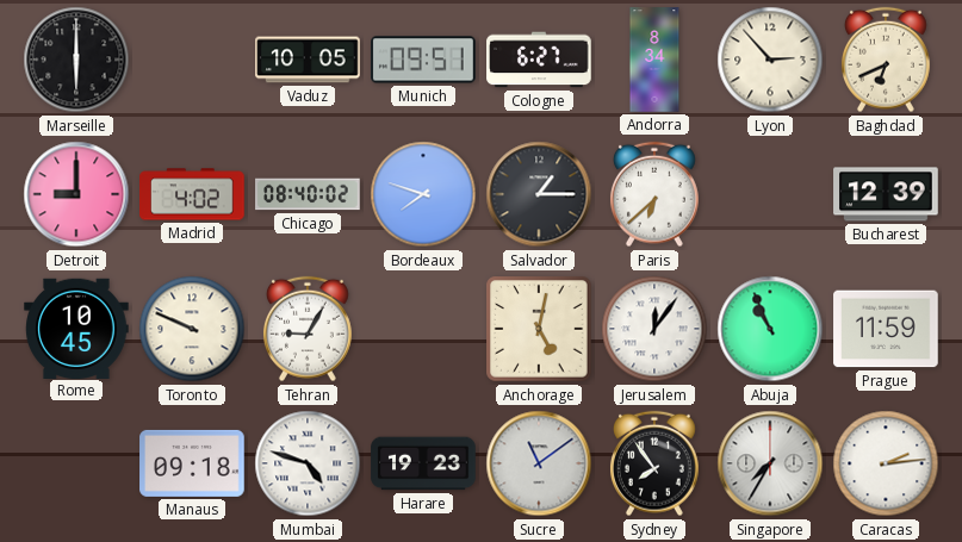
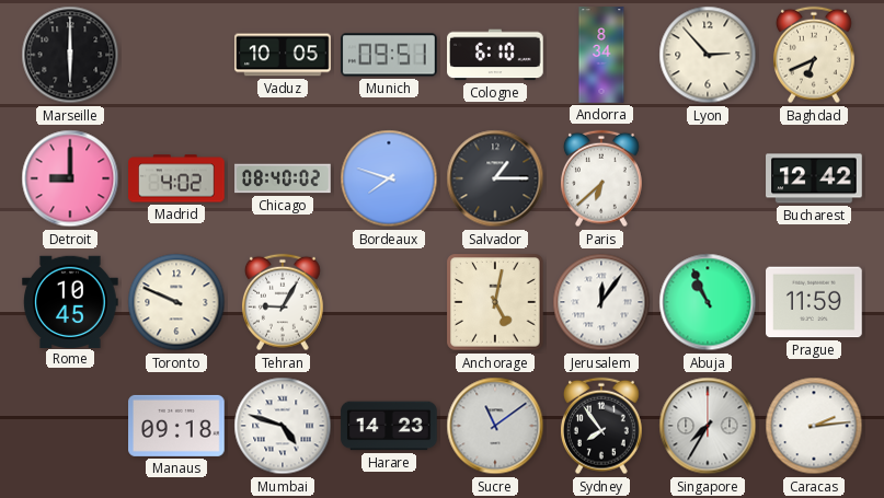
Cologne: 6:27 -> 6:10
Bucharest: 12:39 -> 12:42
Harare: 19:23 -> 14:23
